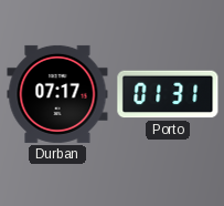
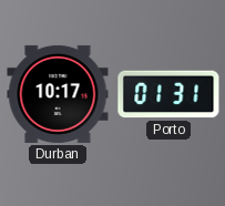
Durban: 07:17 -> 10:17
